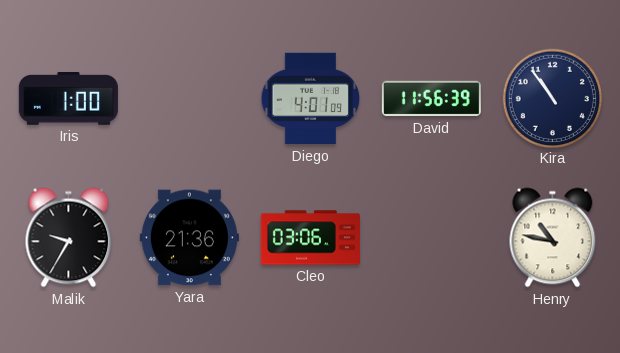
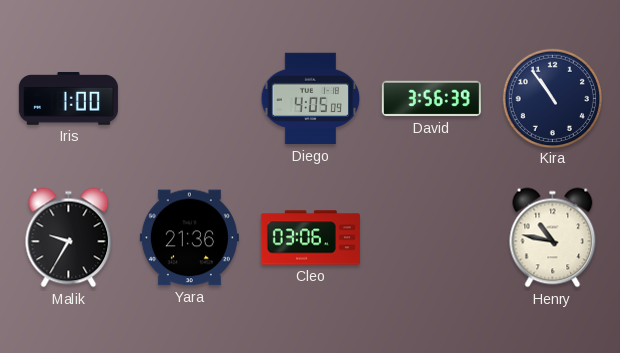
Diego: 4:01 -> 4:05
David: 11:56 -> 3:56
